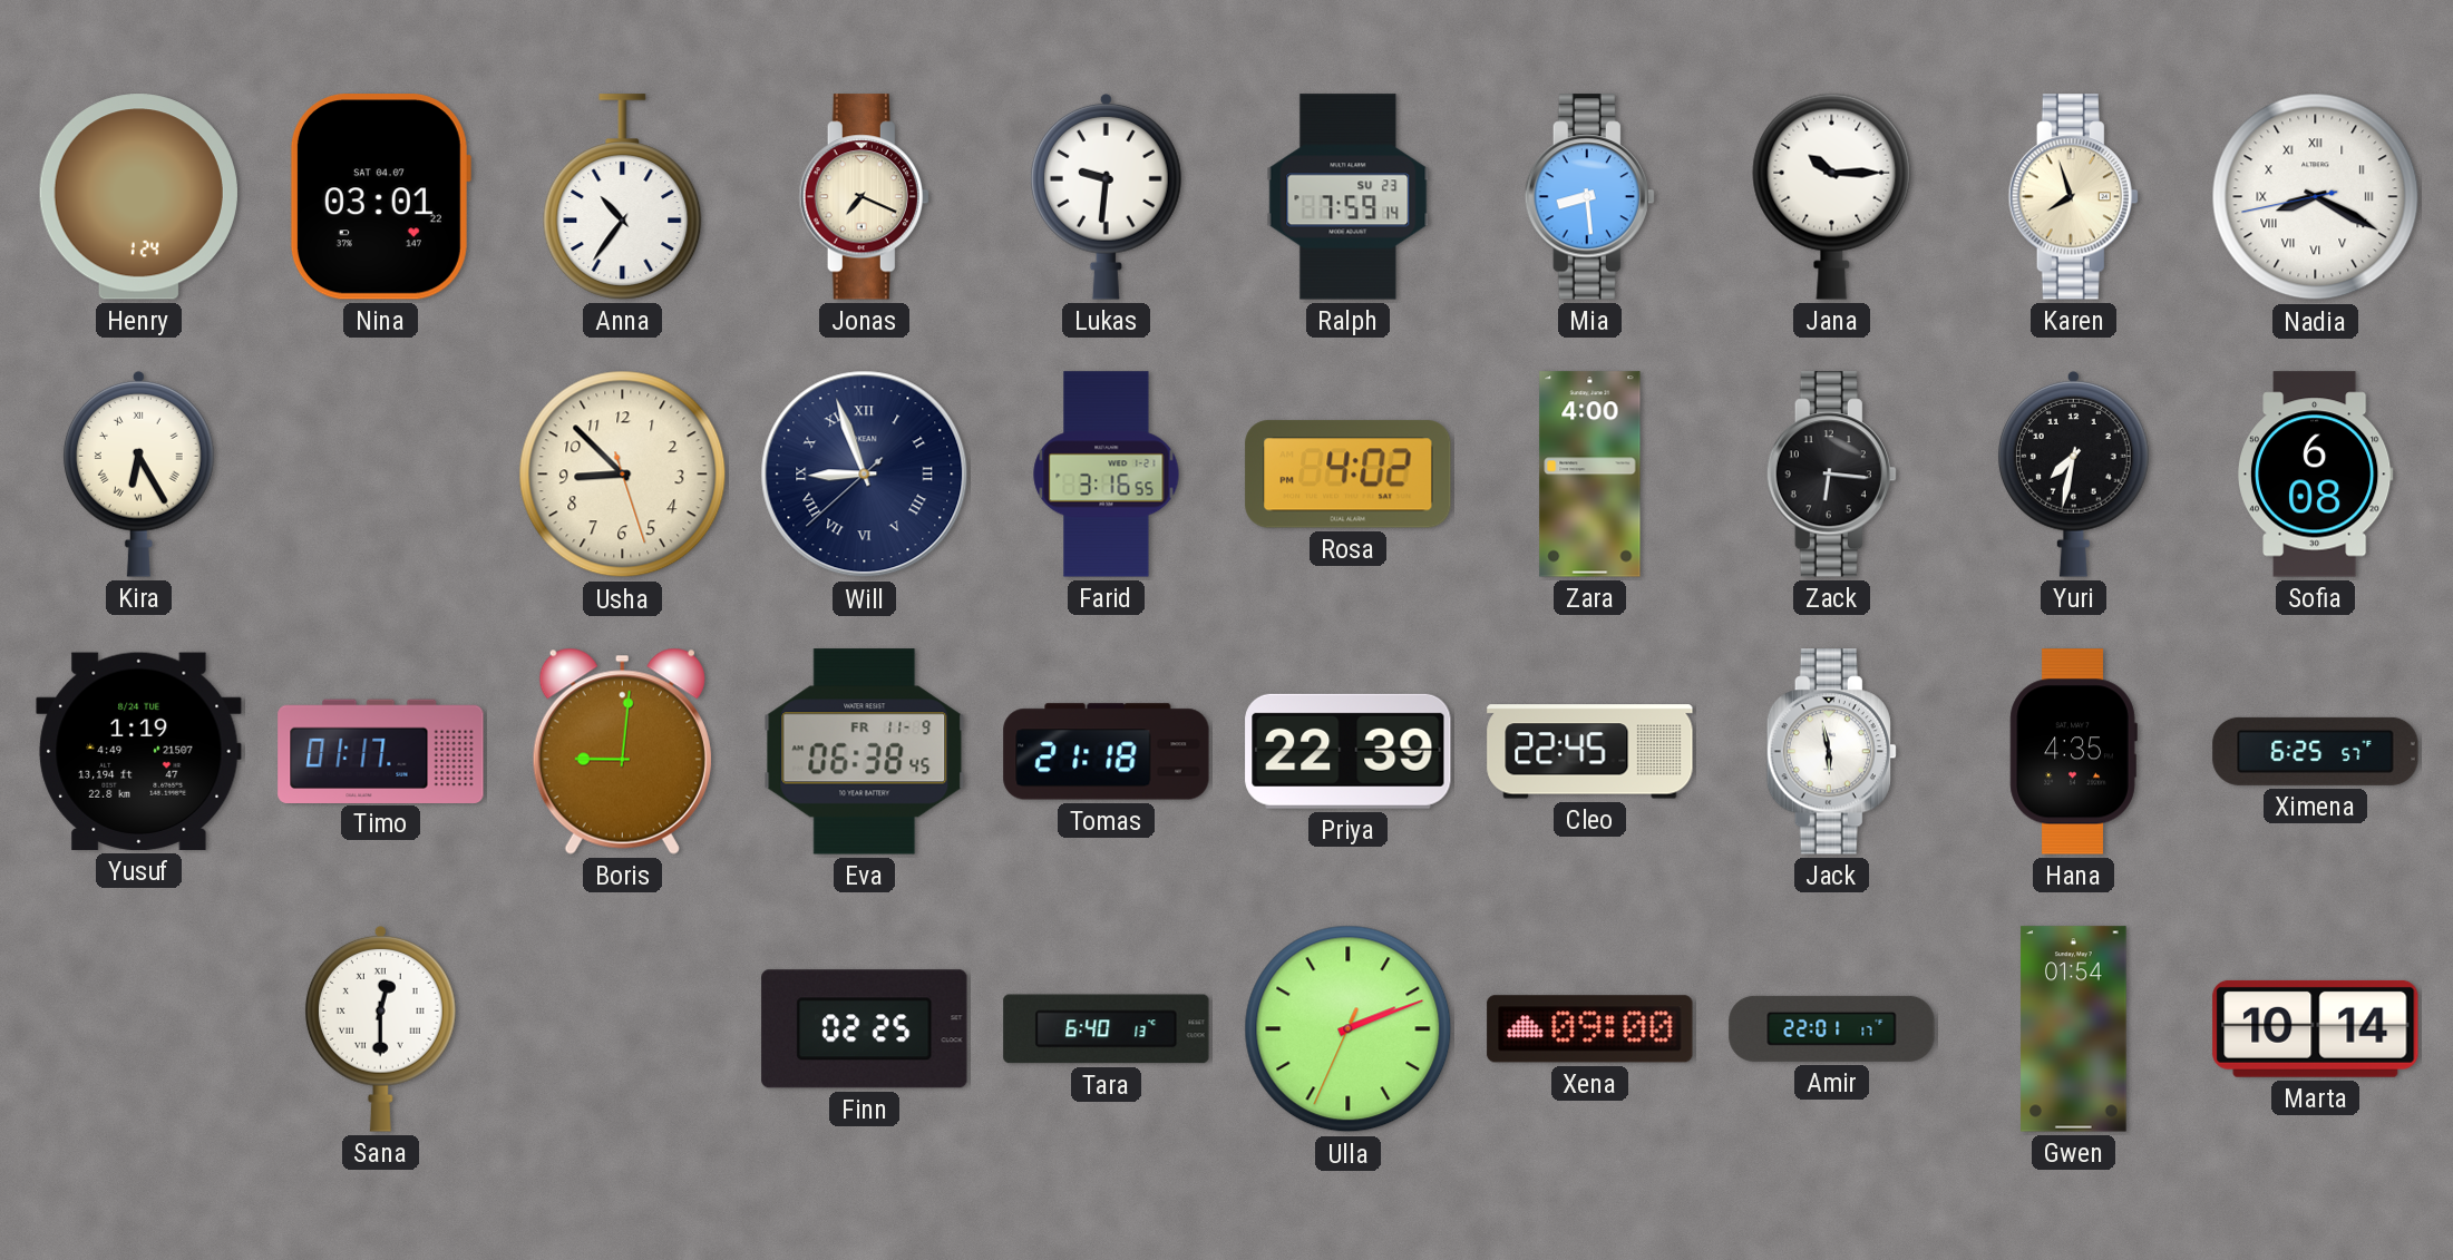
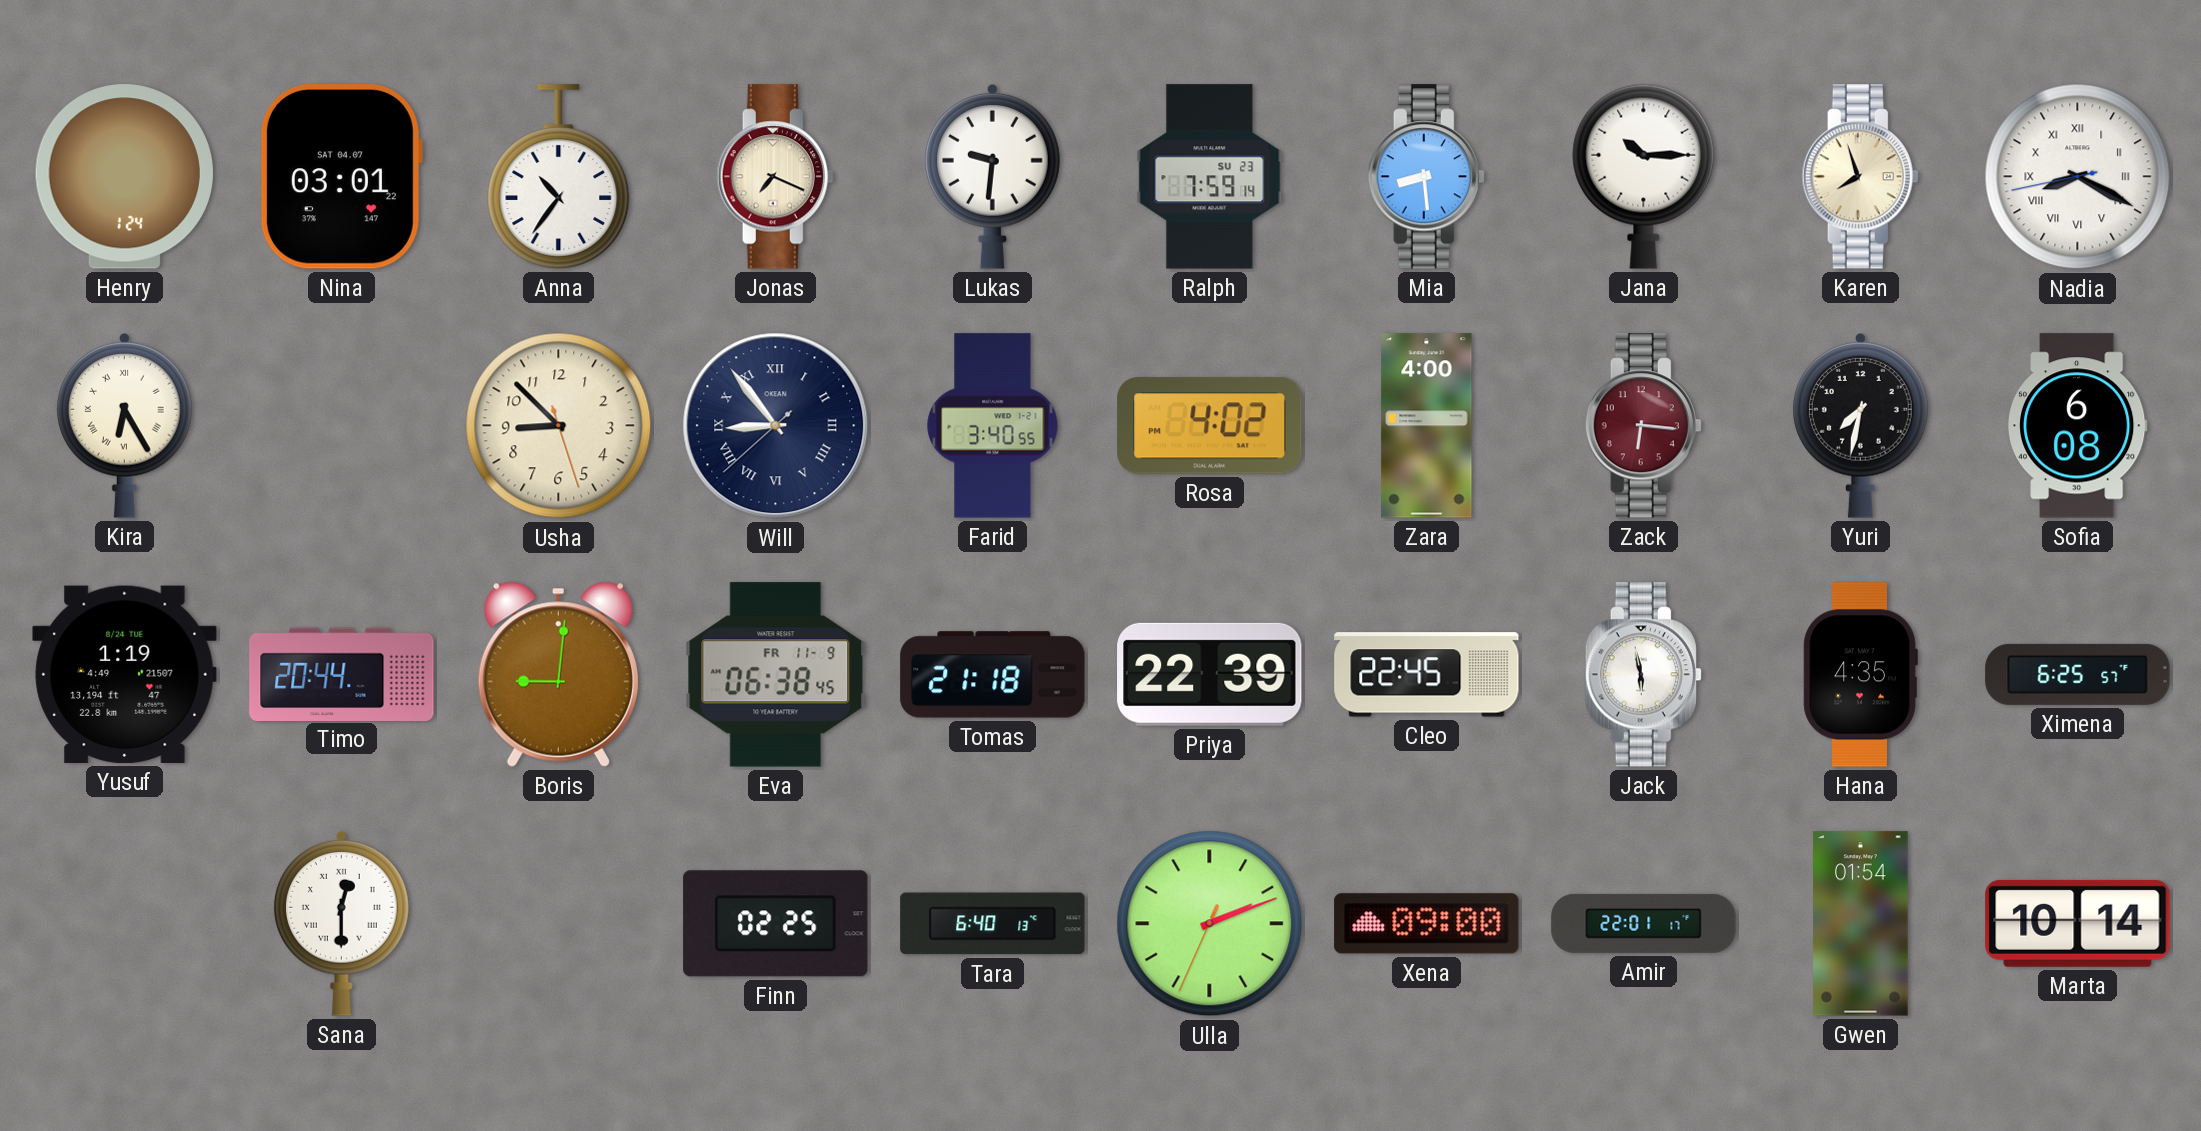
Will: 8:56 -> 8:53
Farid: 3:16 -> 3:40
Zack dial: black -> burgundy
Timo: 01:17 -> 20:44
